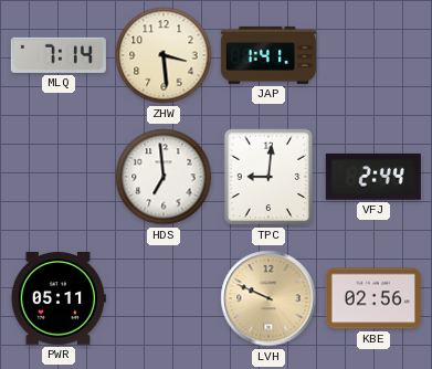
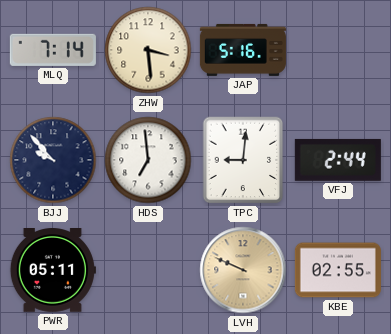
JAP: 1:41 -> 5:16
BJJ: none -> 9:53
KBE: 02:56 -> 02:55
